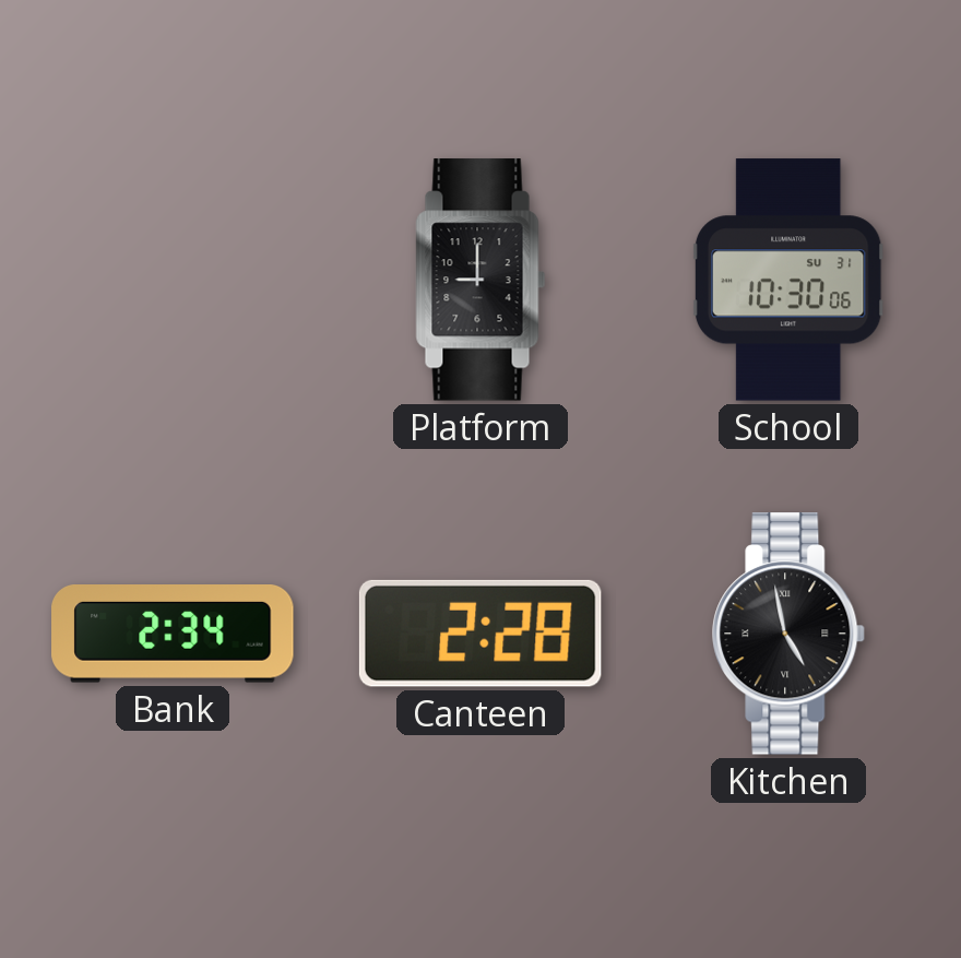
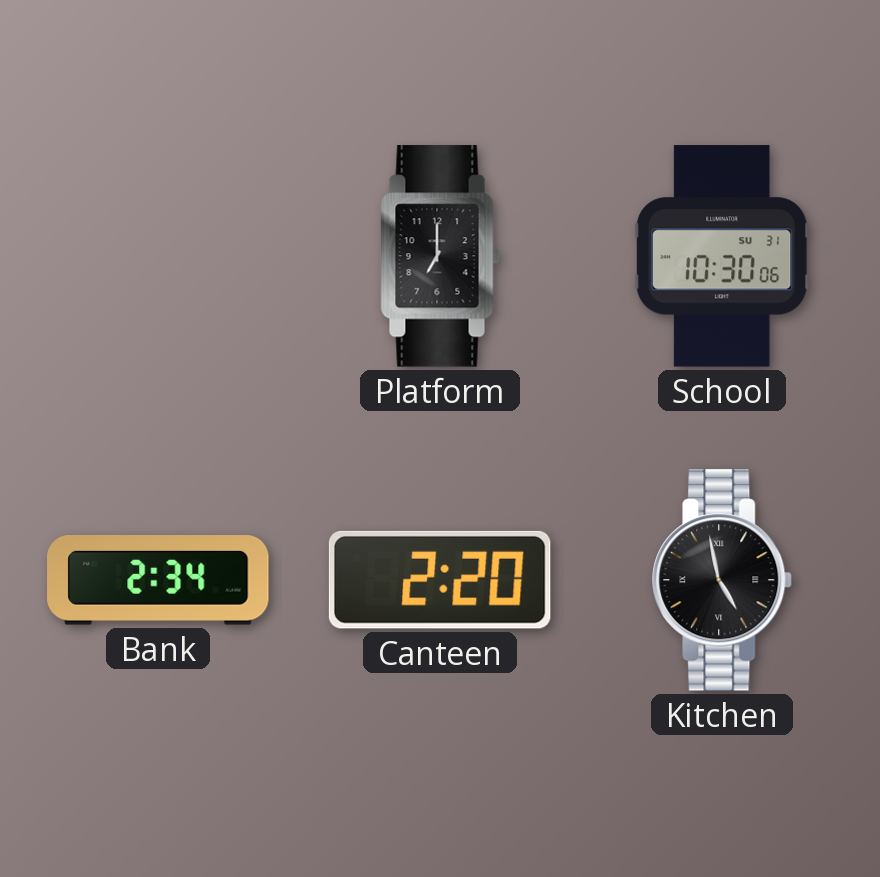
Platform: 9:00 -> 7:00
Canteen: 2:28 -> 2:20
